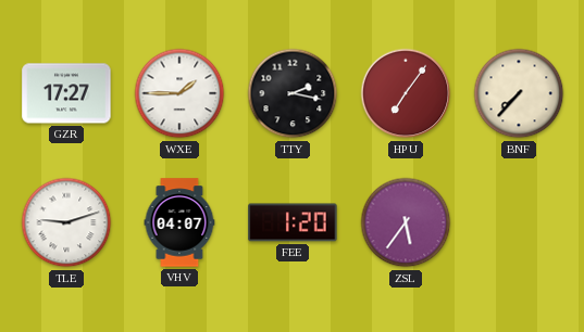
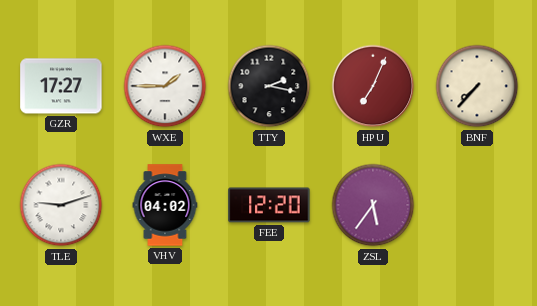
HPU: 7:06 -> 7:04
VHV: 04:07 -> 04:02
FEE: 1:20 -> 12:20
